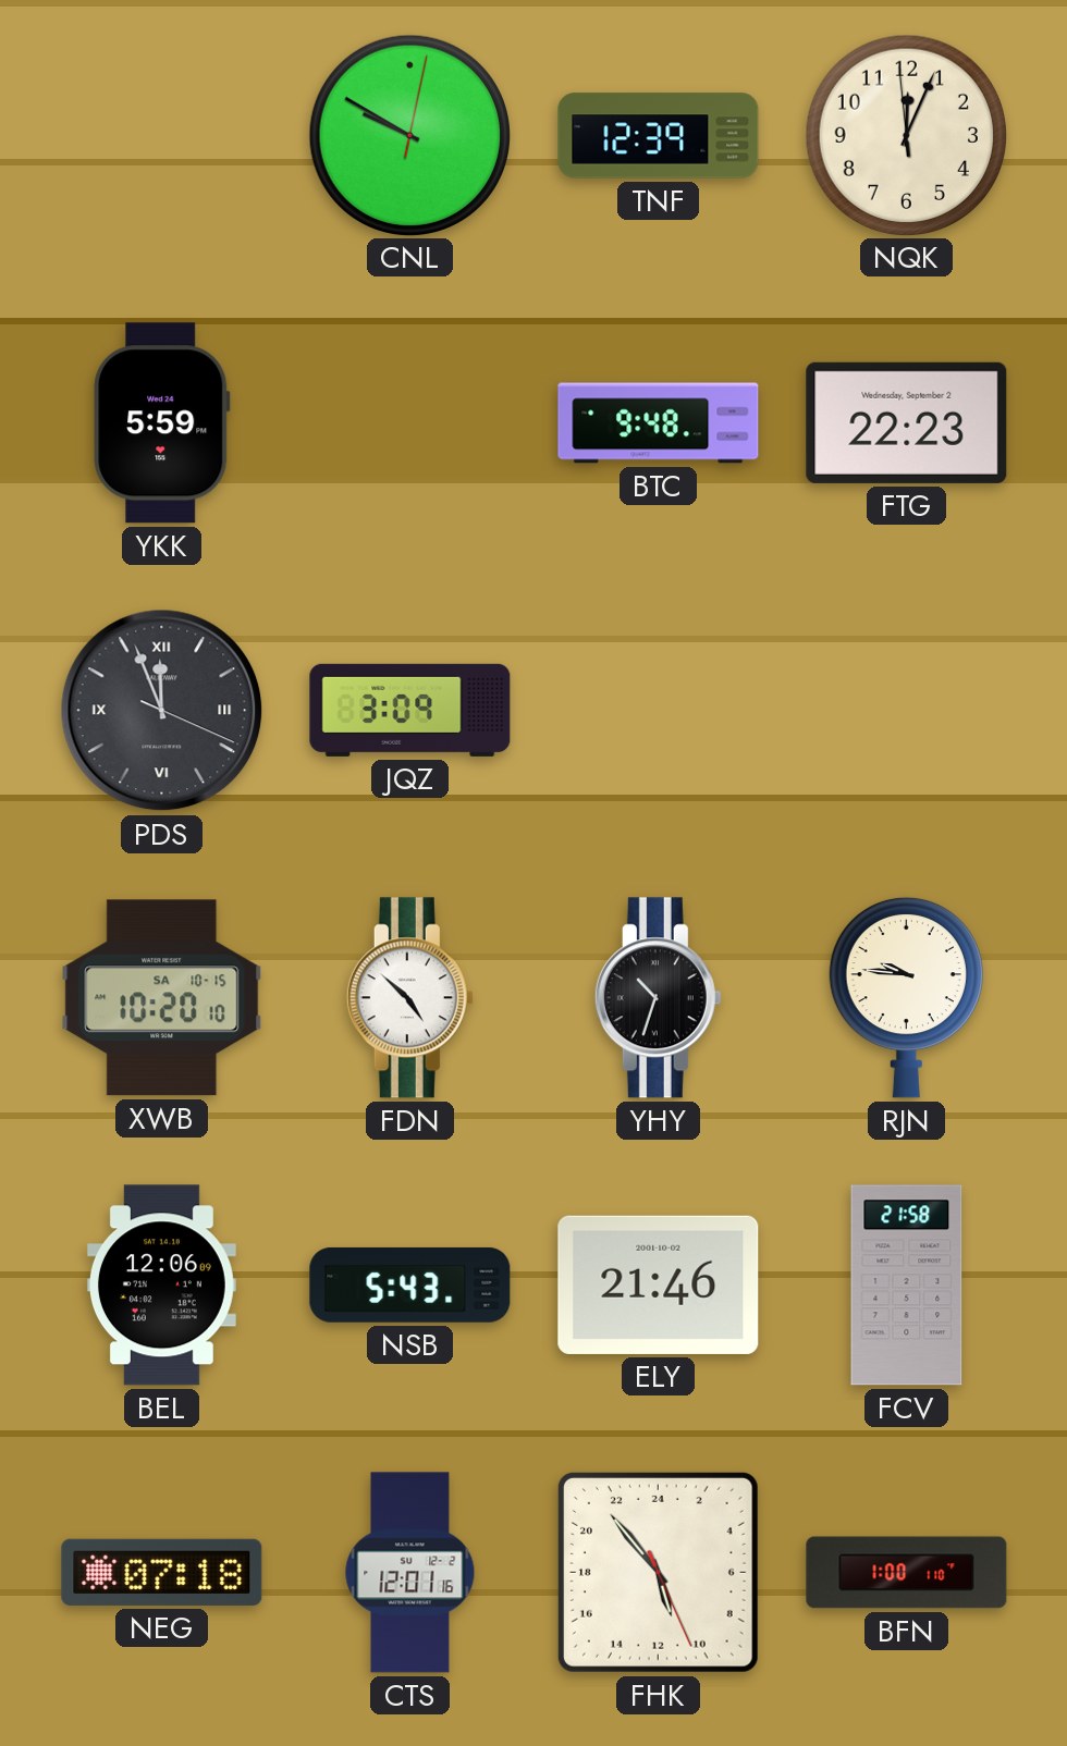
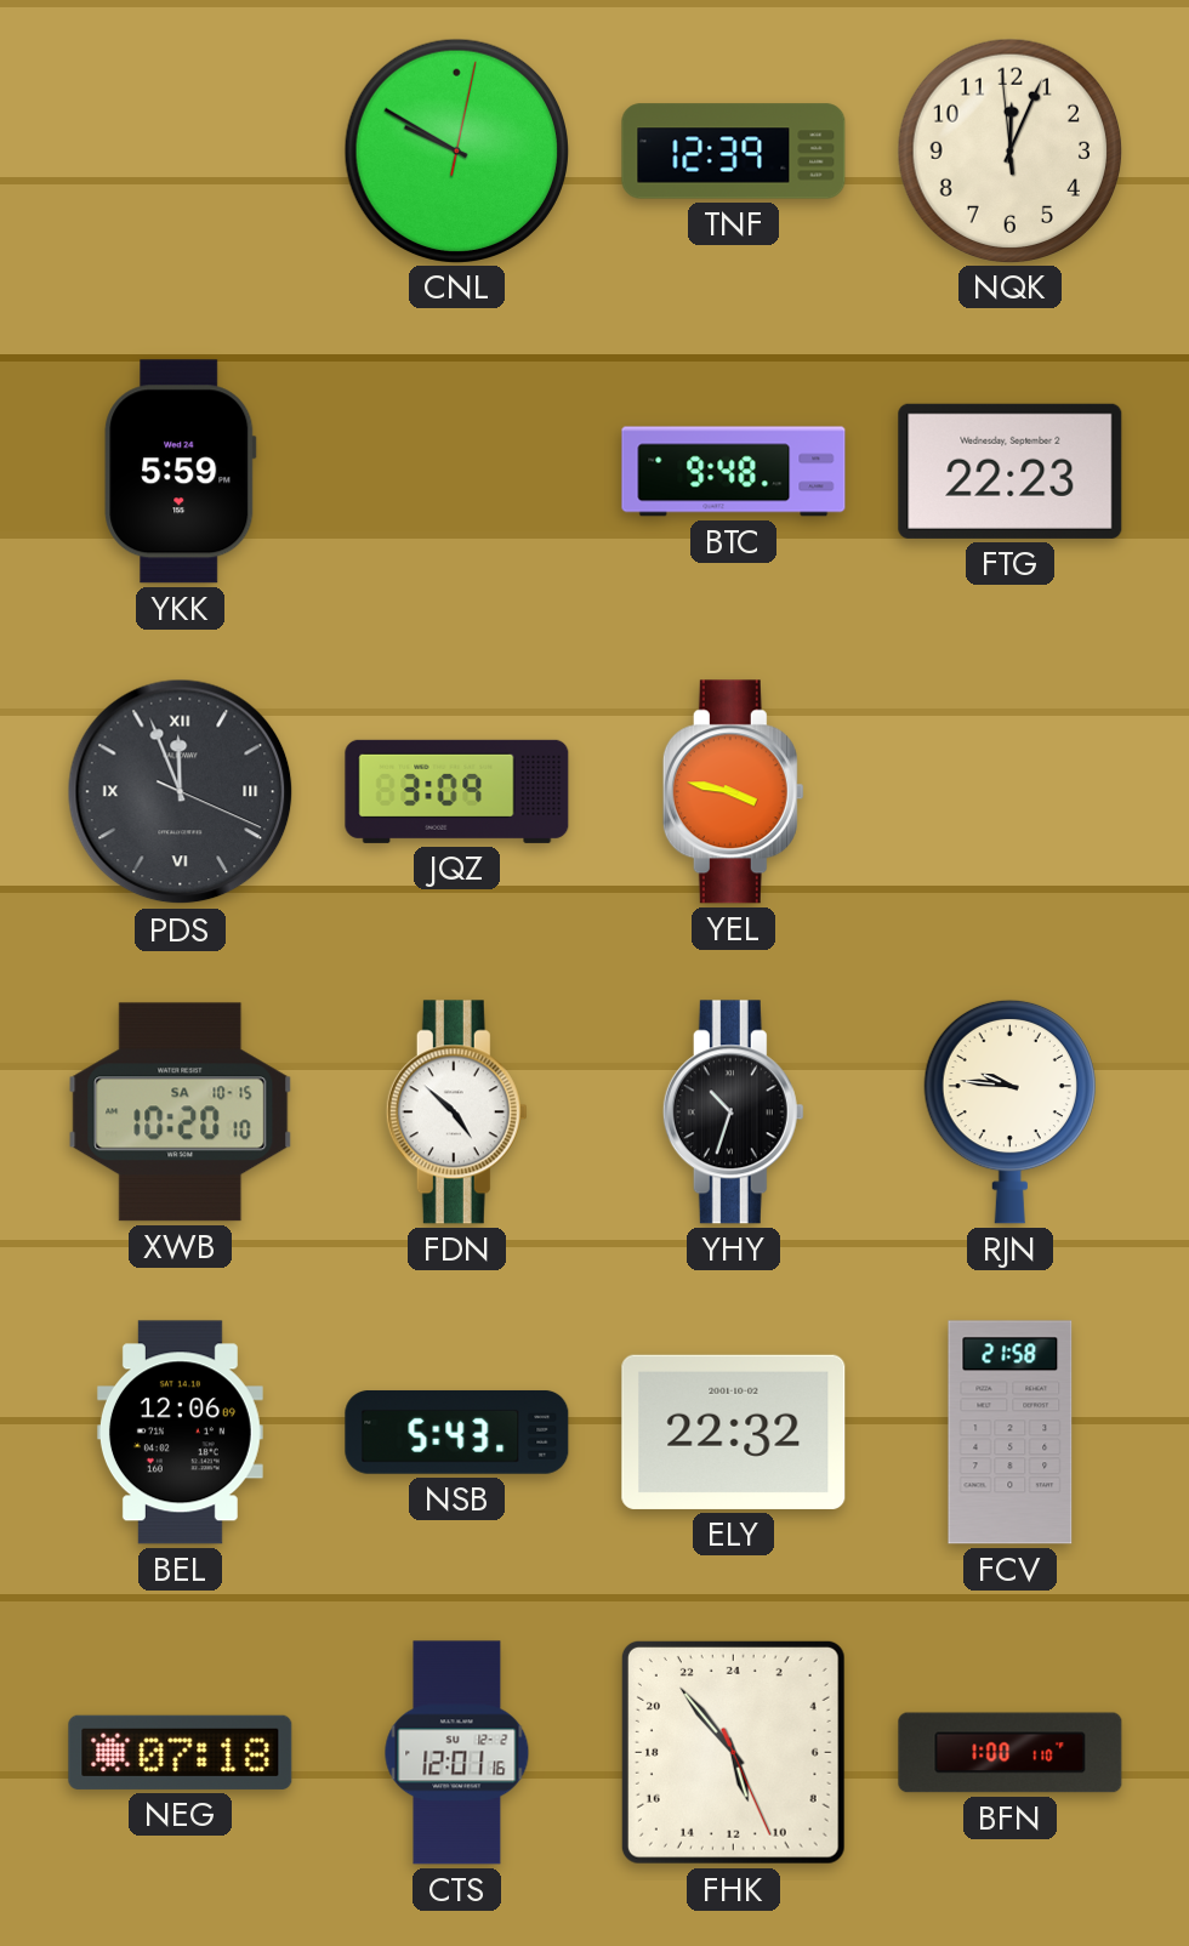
YEL: none -> 3:47
ELY: 21:46 -> 22:32
